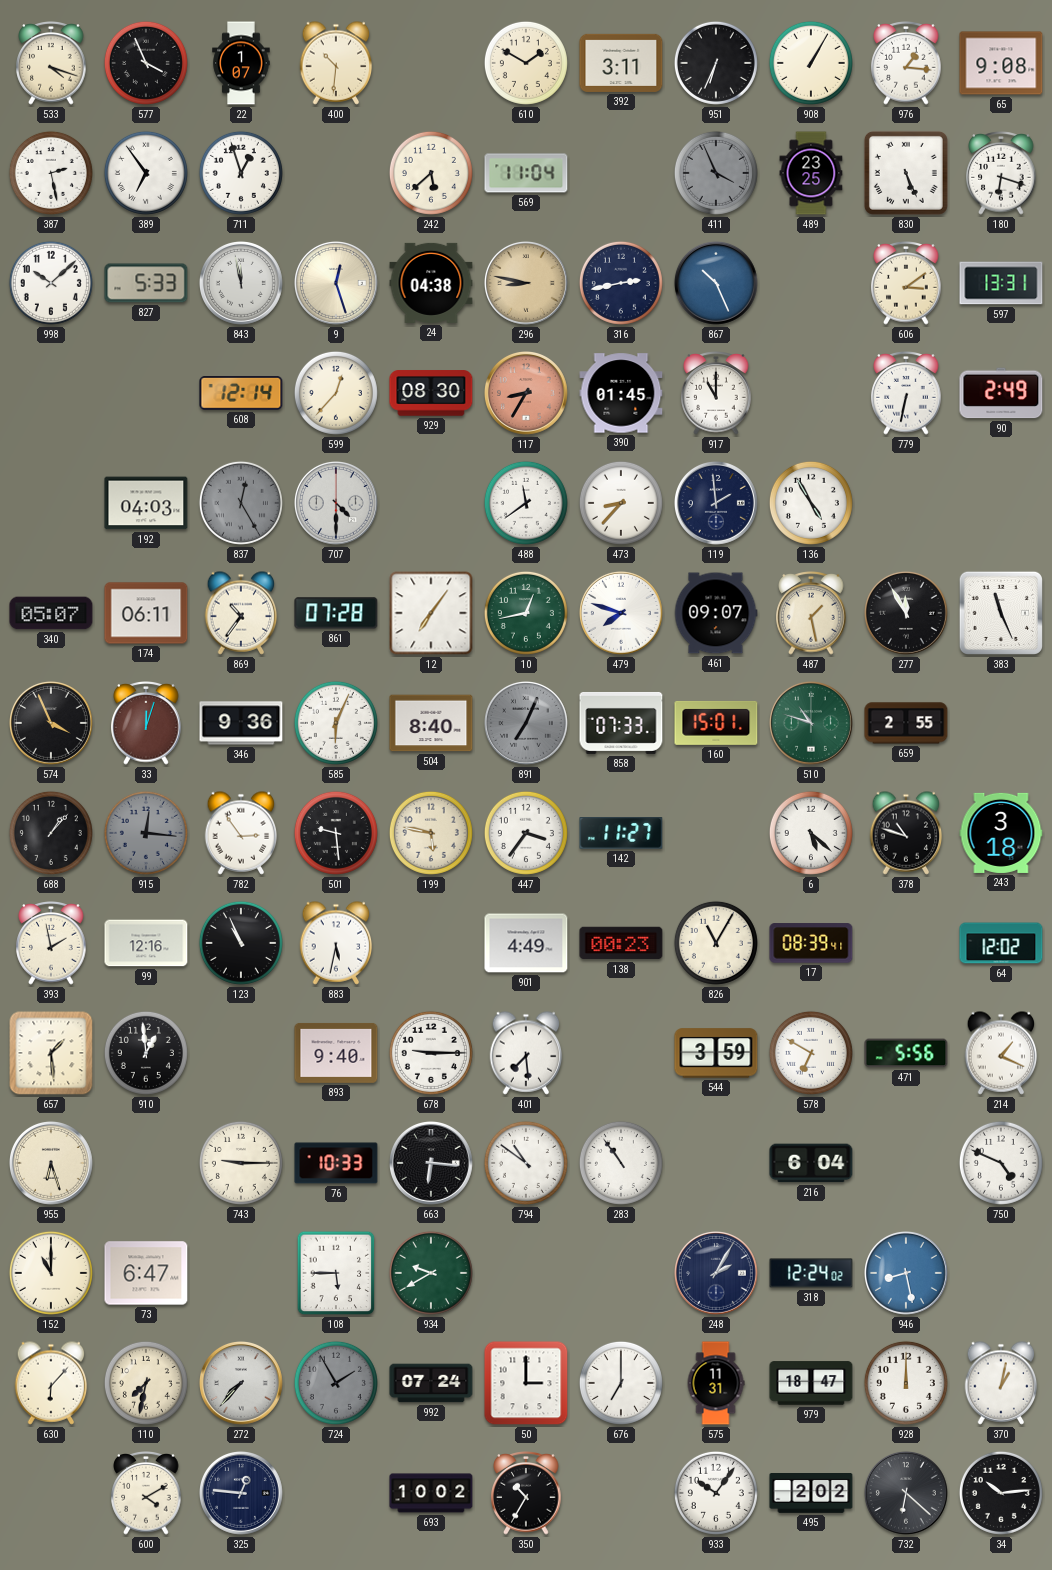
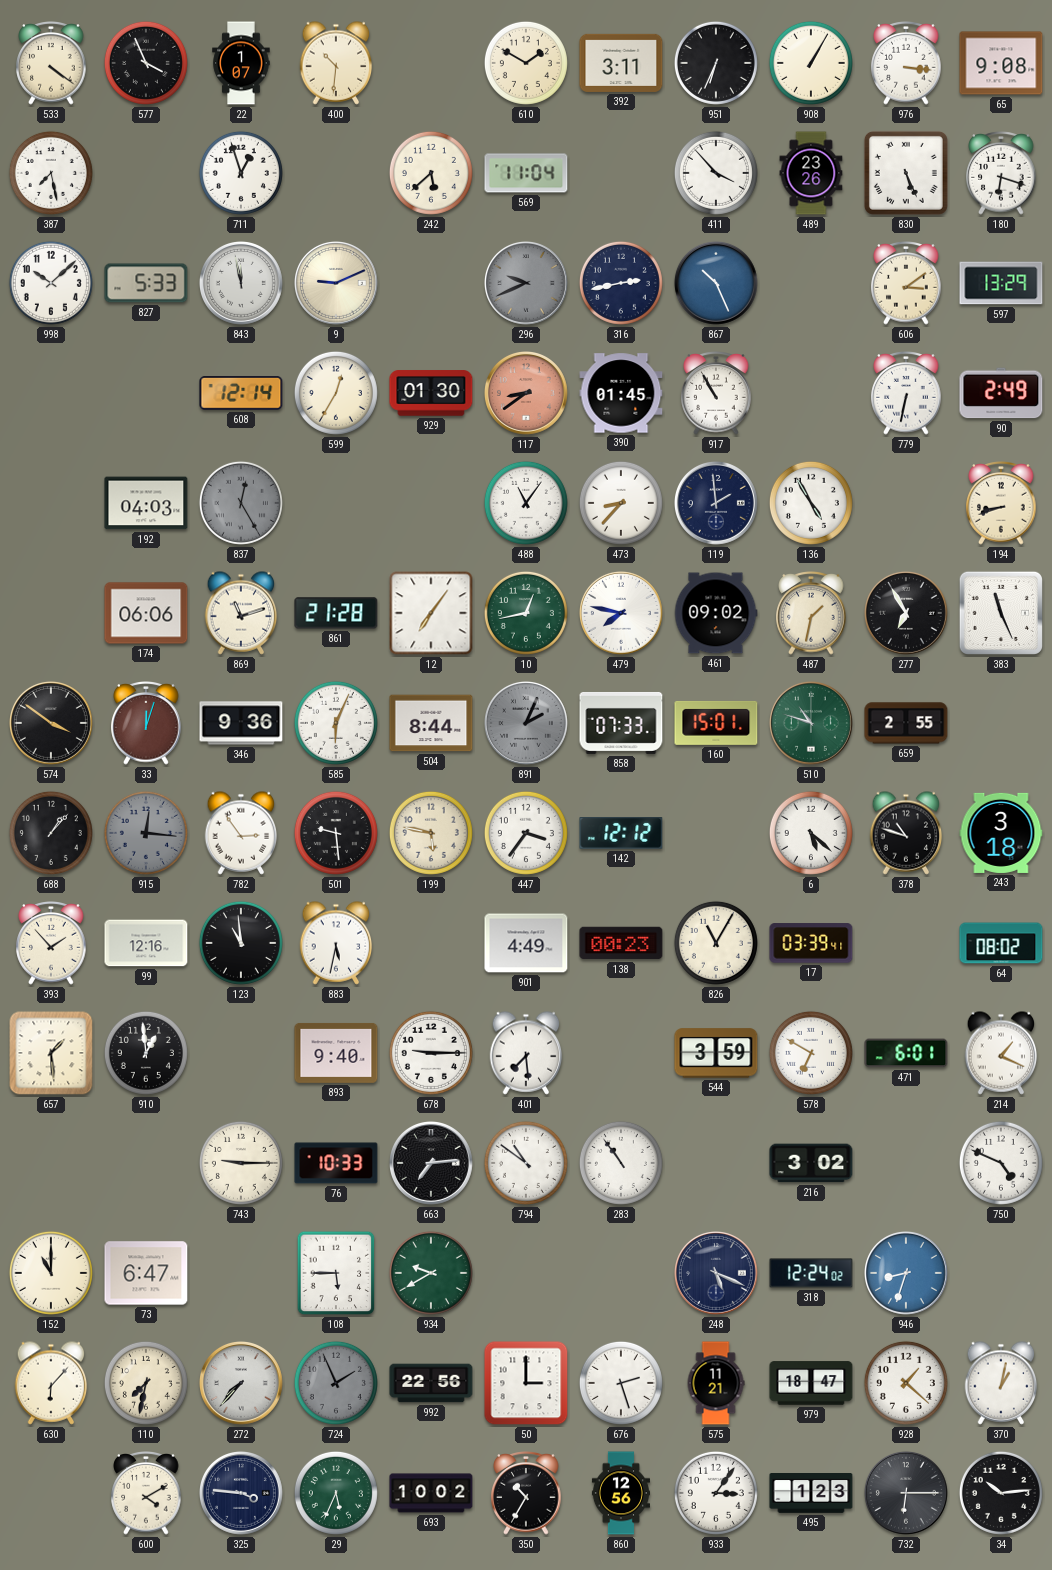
533: 4:18 -> 4:21
976: 1:16 -> 3:16
387: 2:28 -> 7:28
389: 6:54 -> none
411: 3:56 -> 3:53
411 dial: grey -> white
489: 23:25 -> 23:26
9: 12:27 -> 9:11
24: 04:38 -> none
296: 8:47 -> 9:41
296 dial: champagne -> grey
597: 13:31 -> 13:29
599: 12:37 -> 12:35
929: 08:30 -> 01:30
117: 8:35 -> 8:39
917: 11:00 -> 10:55
707: 4:30 -> none
488: 11:39 -> 11:06
194: none -> 8:42
340: 05:07 -> none
174: 06:11 -> 06:06
869: 10:36 -> 11:12
861: 07:28 -> 21:28
479: 7:48 -> 7:47
461: 09:07 -> 09:02
487: 1:28 -> 1:32
277: 11:55 -> 6:55
574: 3:56 -> 3:51
504: 8:40 -> 8:44
891: 7:04 -> 2:04
142: 11:27 -> 12:12
393: 1:58 -> 1:53
123: 10:56 -> 10:59
17: 08:39 -> 03:39
64: 12:02 -> 08:02
471: 5:56 -> 6:01
955: 6:27 -> none
663: 6:16 -> 7:14
216: 6:04 -> 3:02
248: 2:05 -> 5:19
946: 8:28 -> 8:33
724: 1:55 -> 1:56
992: 07:24 -> 22:56
676: 7:00 -> 2:27
575: 11:31 -> 11:21
928: 12:00 -> 1:22
325: 12:46 -> 3:46
29: none -> 5:34
860: none -> 12:56
933: 10:06 -> 3:06
495: 2:02 -> 1:23
732: 6:22 -> 6:15
